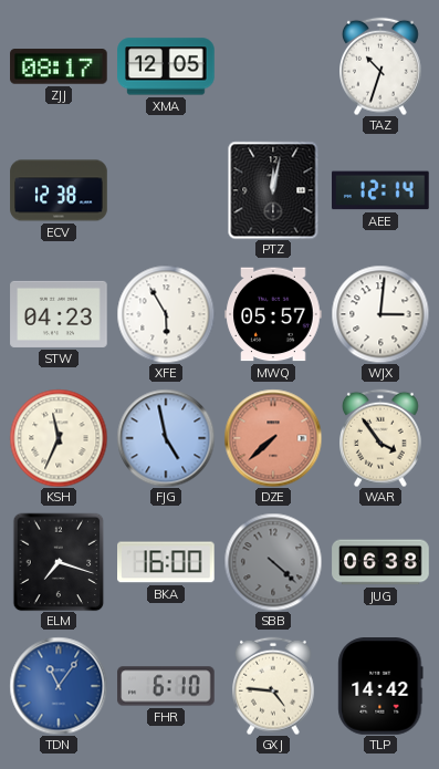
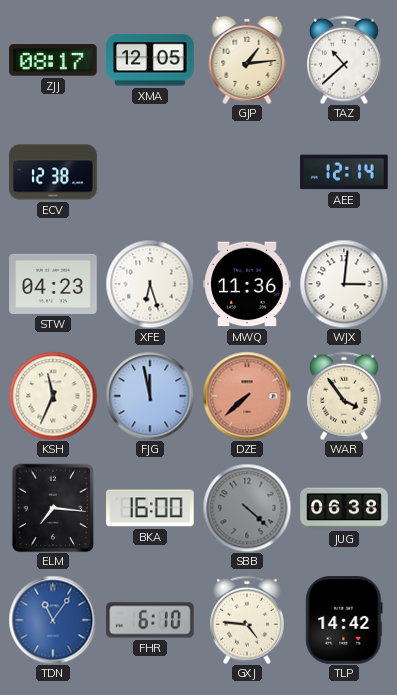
GJP: none -> 1:14
TAZ: 10:33 -> 10:38
PTZ: 12:02 -> none
XFE: 5:55 -> 6:27
MWQ: 05:57 -> 11:36
FJG: 4:58 -> 11:58
ELM: 7:18 -> 7:16
